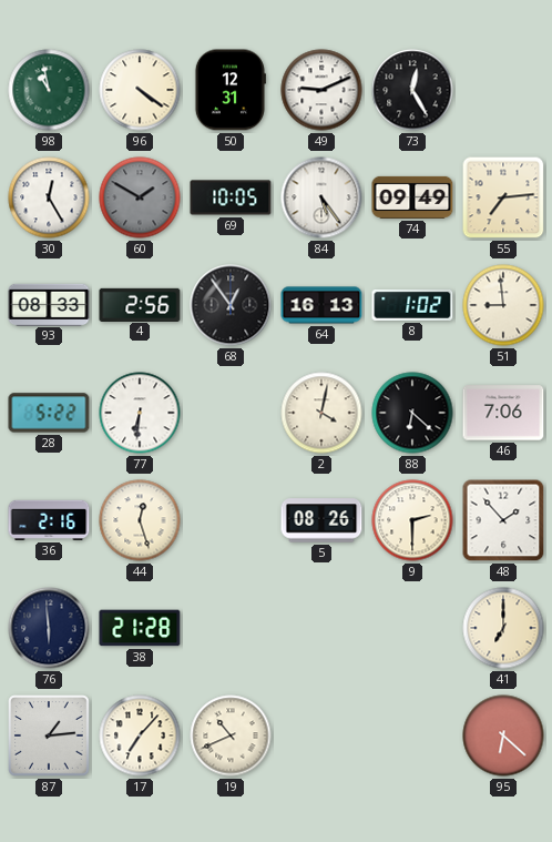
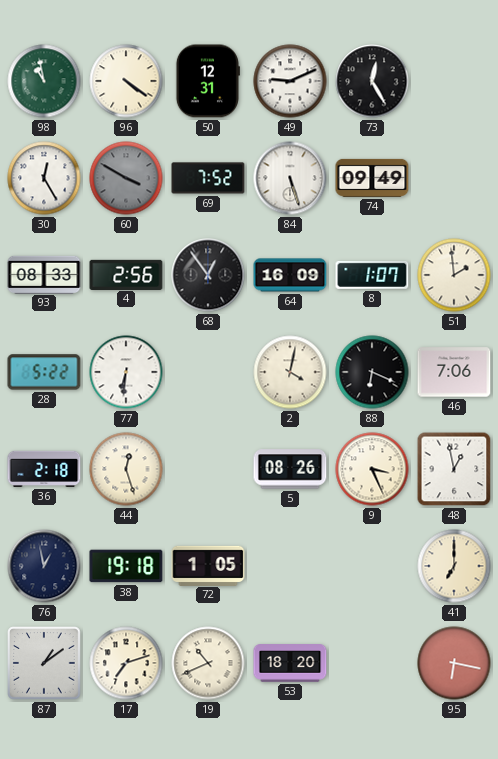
60: 1:50 -> 3:50
69: 10:05 -> 7:52
84: 5:24 -> 5:27
55: 7:14 -> none
64: 16:13 -> 16:09
8: 1:02 -> 1:07
51: 8:59 -> 1:59
88: 6:22 -> 6:19
36: 2:16 -> 2:18
9: 2:30 -> 3:26
48: 1:53 -> 12:58
76: 5:59 -> 12:58
38: 21:28 -> 19:18
72: none -> 1:05
87: 1:14 -> 1:09
17: 7:07 -> 7:12
53: none -> 18:20
95: 6:22 -> 6:17
